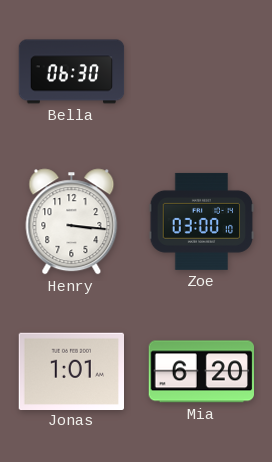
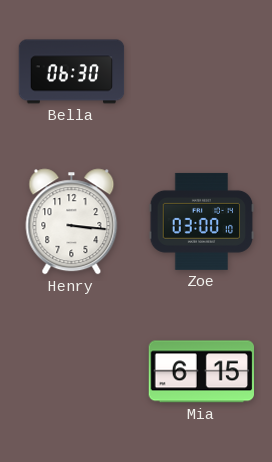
Jonas: 1:01 -> none
Mia: 6:20 -> 6:15
